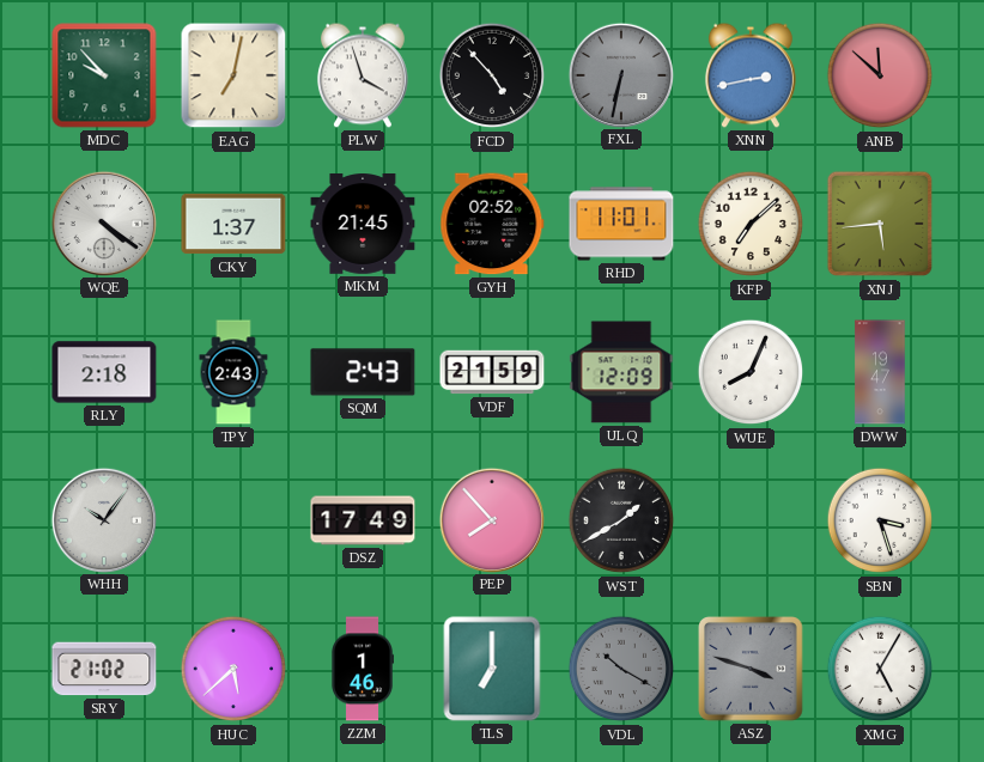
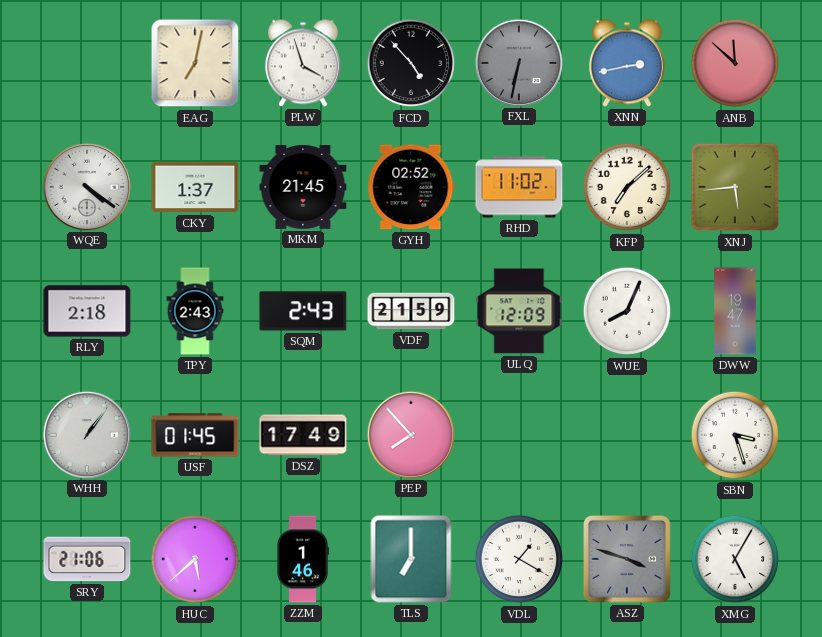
MDC: 9:53 -> none
RHD: 11:01 -> 11:02
WHH: 10:06 -> 1:06
USF: none -> 01:45
WST: 1:40 -> none
SRY: 21:02 -> 21:06
VDL: 10:20 -> 1:20
VDL dial: grey -> white
